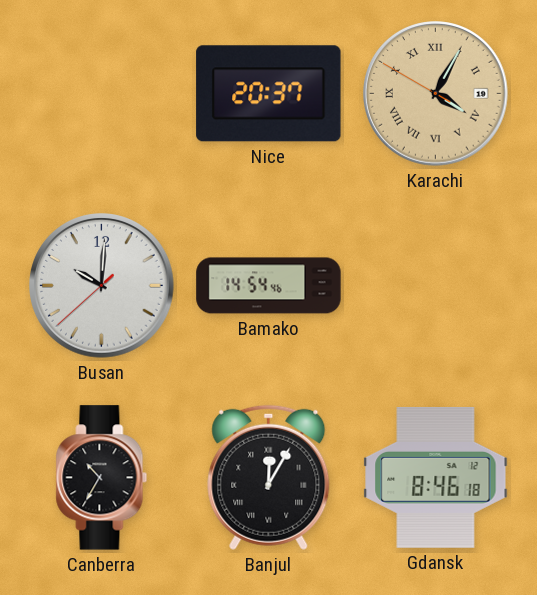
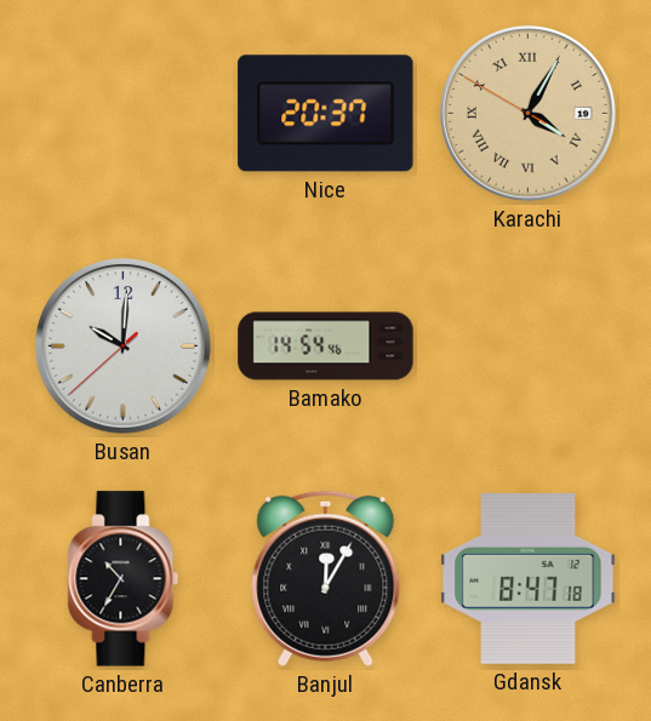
Gdansk: 8:46 -> 8:47
